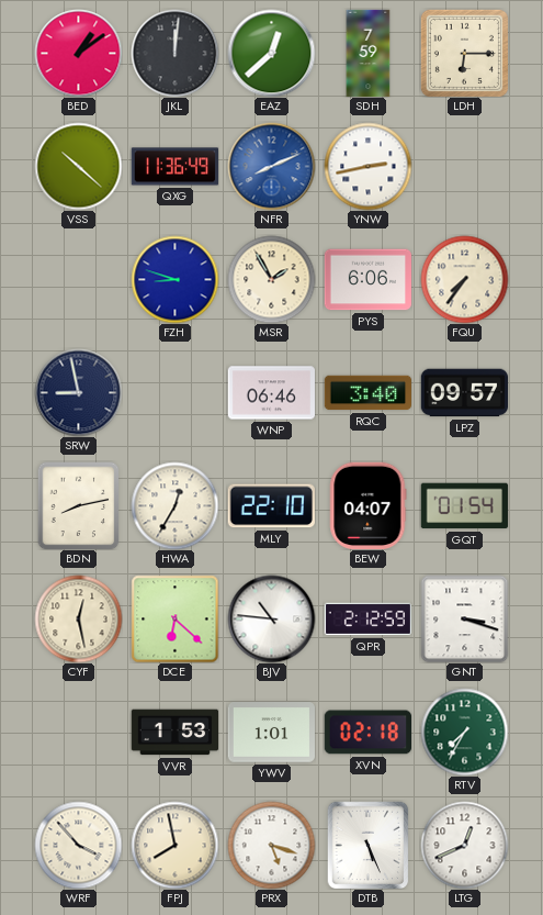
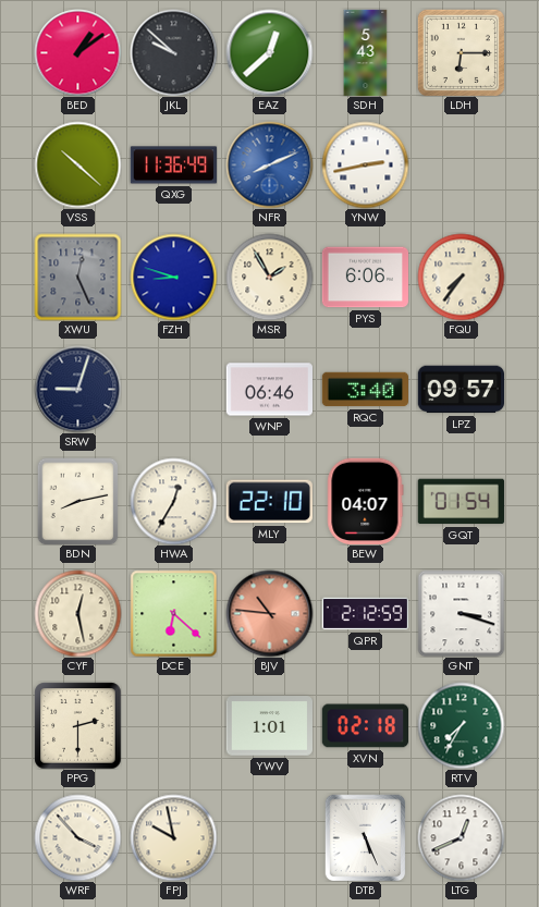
JKL: 12:01 -> 9:52
SDH: 7:59 -> 5:43
XWU: none -> 12:26
SRW: 8:58 -> 9:03
BJV dial: white -> salmon
PPG: none -> 2:30
VVR: 1:53 -> none
FPJ: 7:58 -> 9:58
PRX: 5:18 -> none
